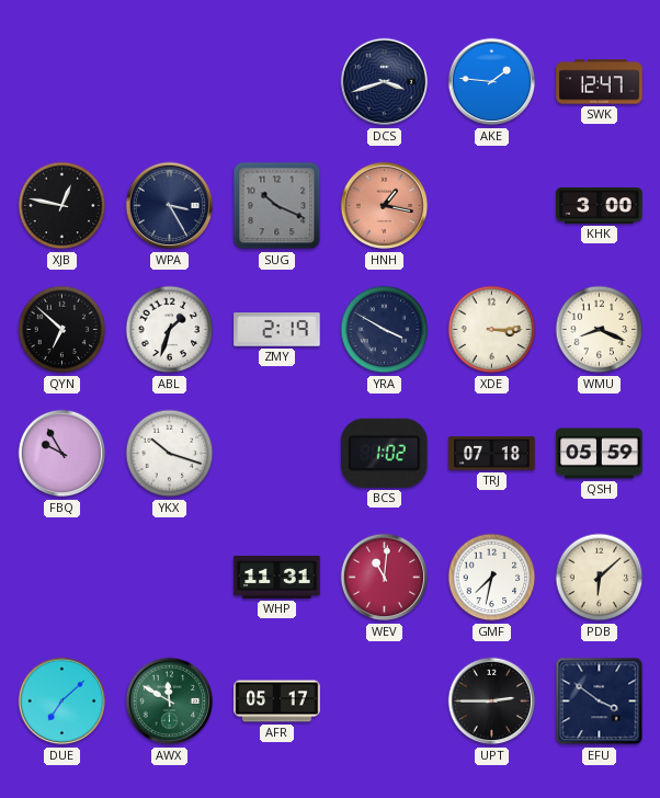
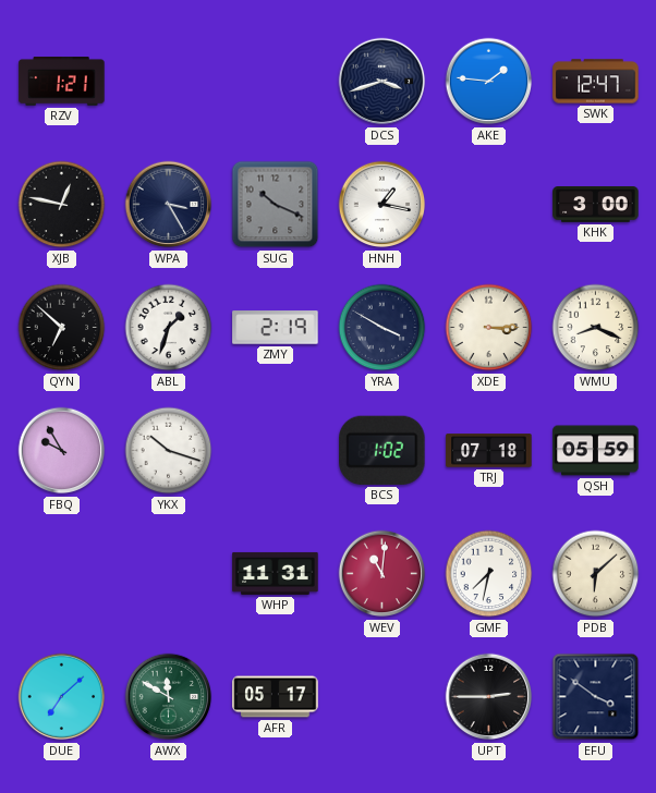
RZV: none -> 1:21
HNH dial: salmon -> white
